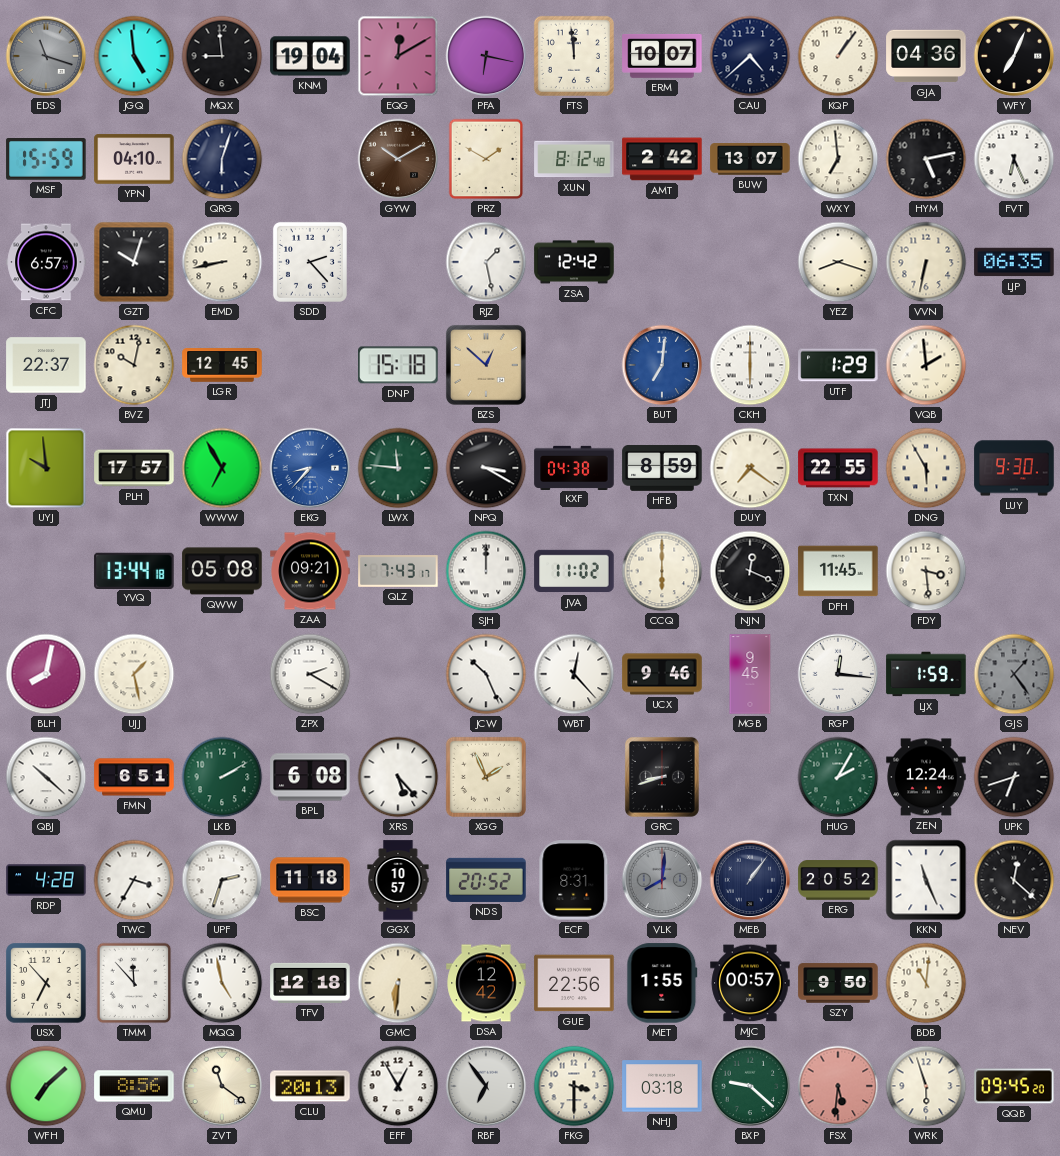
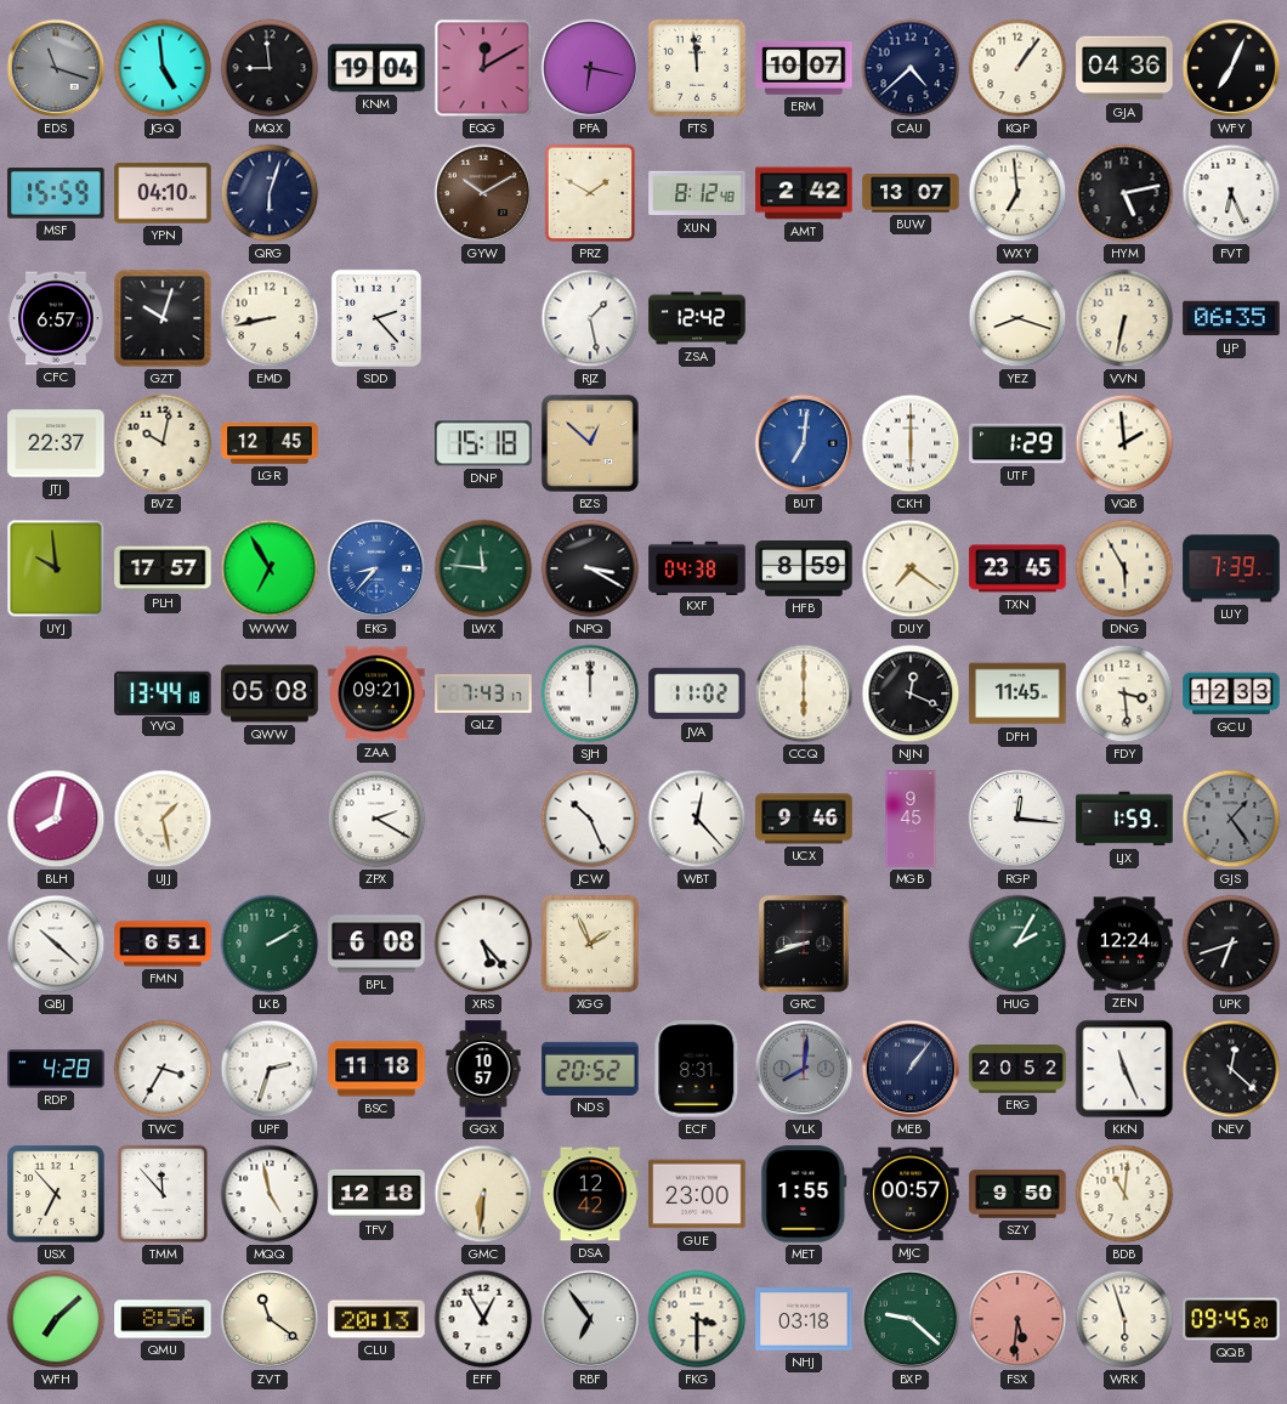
TXN: 22:55 -> 23:45
LUY: 9:30 -> 7:39
GCU: none -> 12:33
GUE: 22:56 -> 23:00
